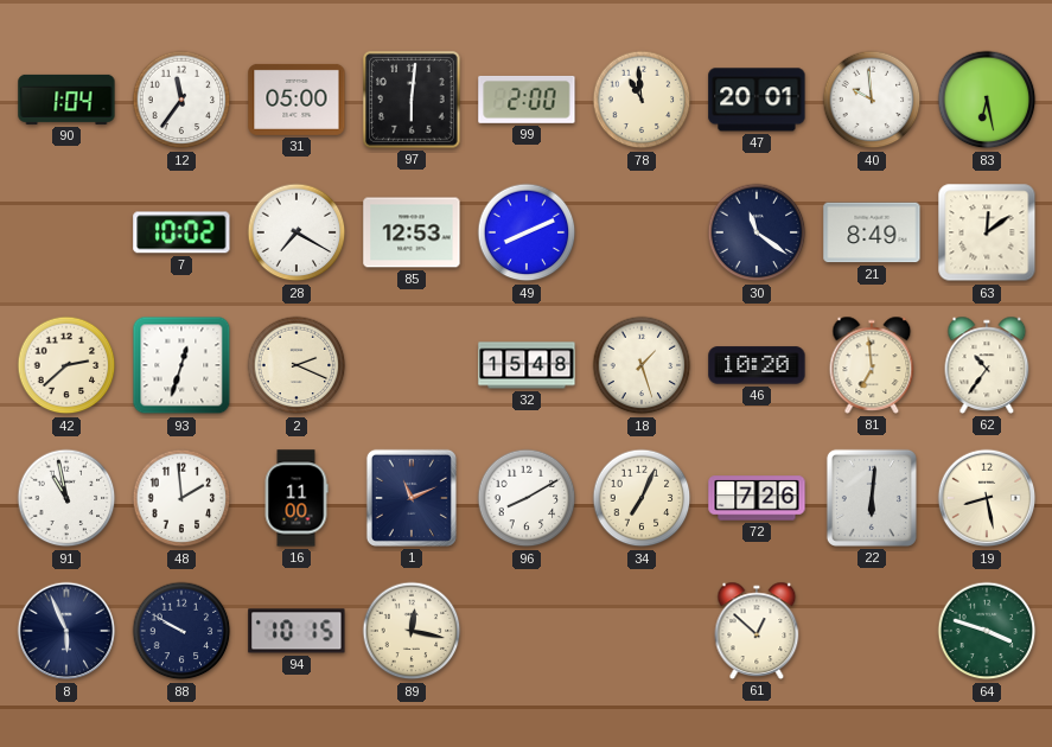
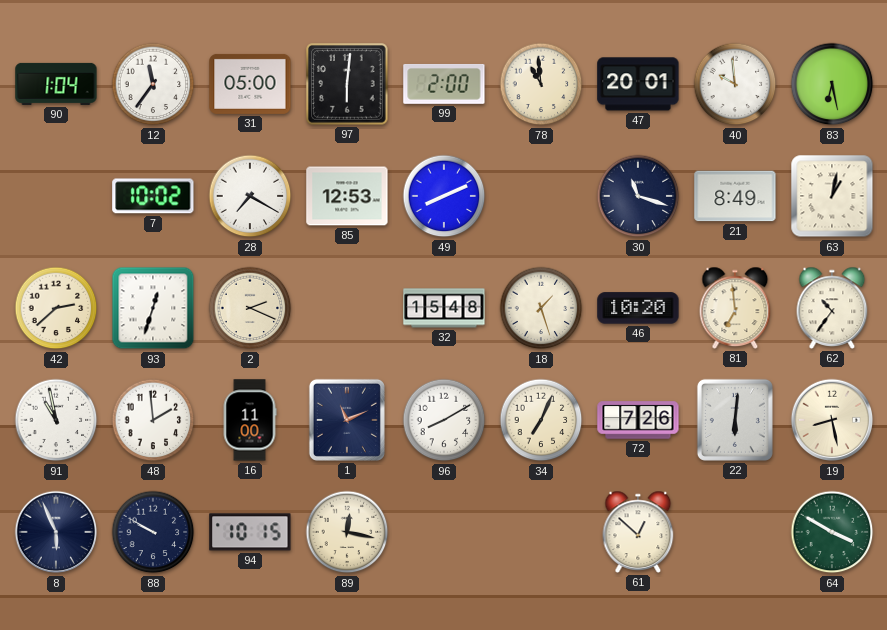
30: 11:21 -> 11:18
63: 12:09 -> 1:02
64: 3:48 -> 3:50
